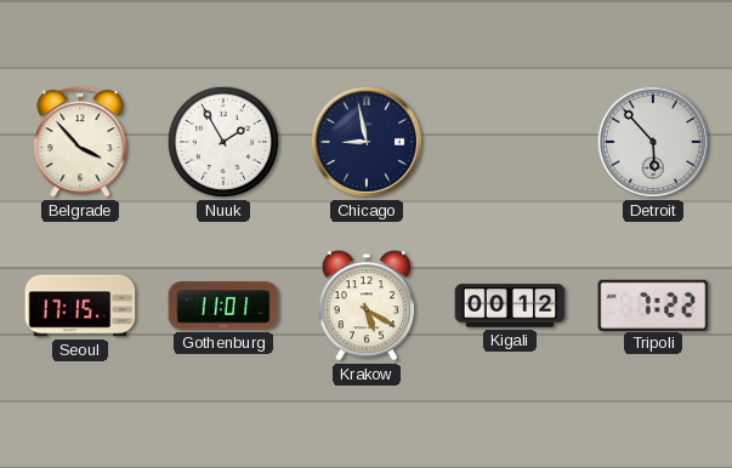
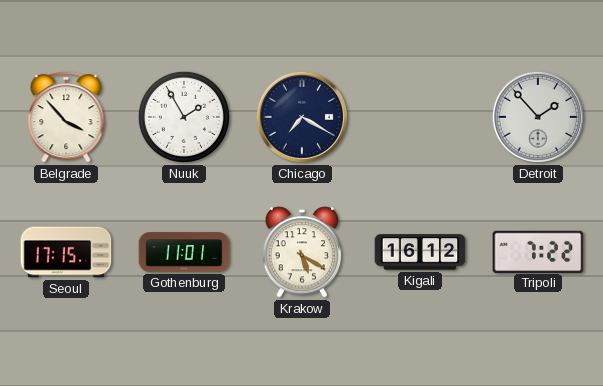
Chicago: 8:58 -> 7:20
Detroit: 5:53 -> 1:53
Kigali: 00:12 -> 16:12
